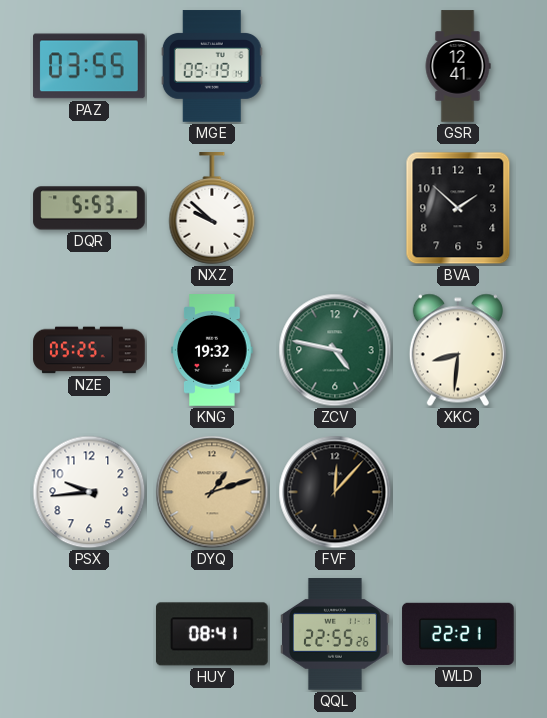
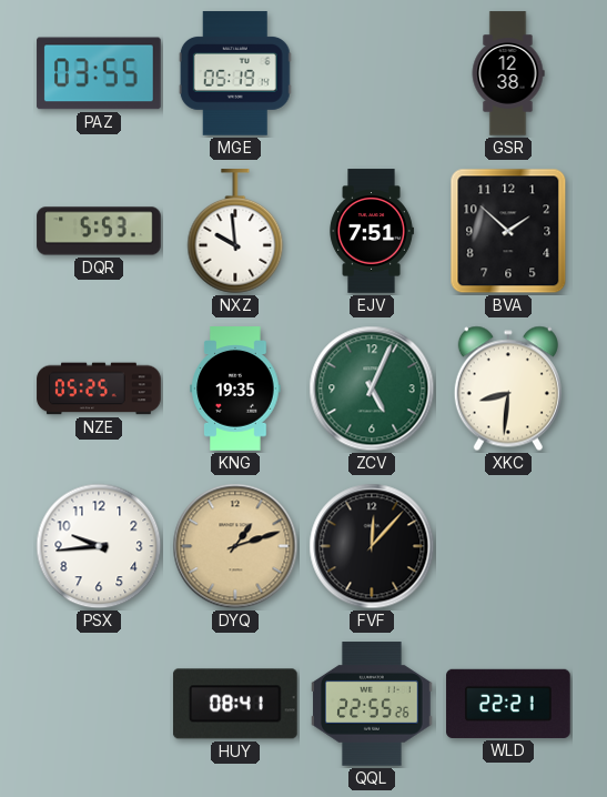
GSR: 12:41 -> 12:38
NXZ: 9:52 -> 9:59
EJV: none -> 7:51
KNG: 19:32 -> 19:35
ZCV: 4:47 -> 5:04
